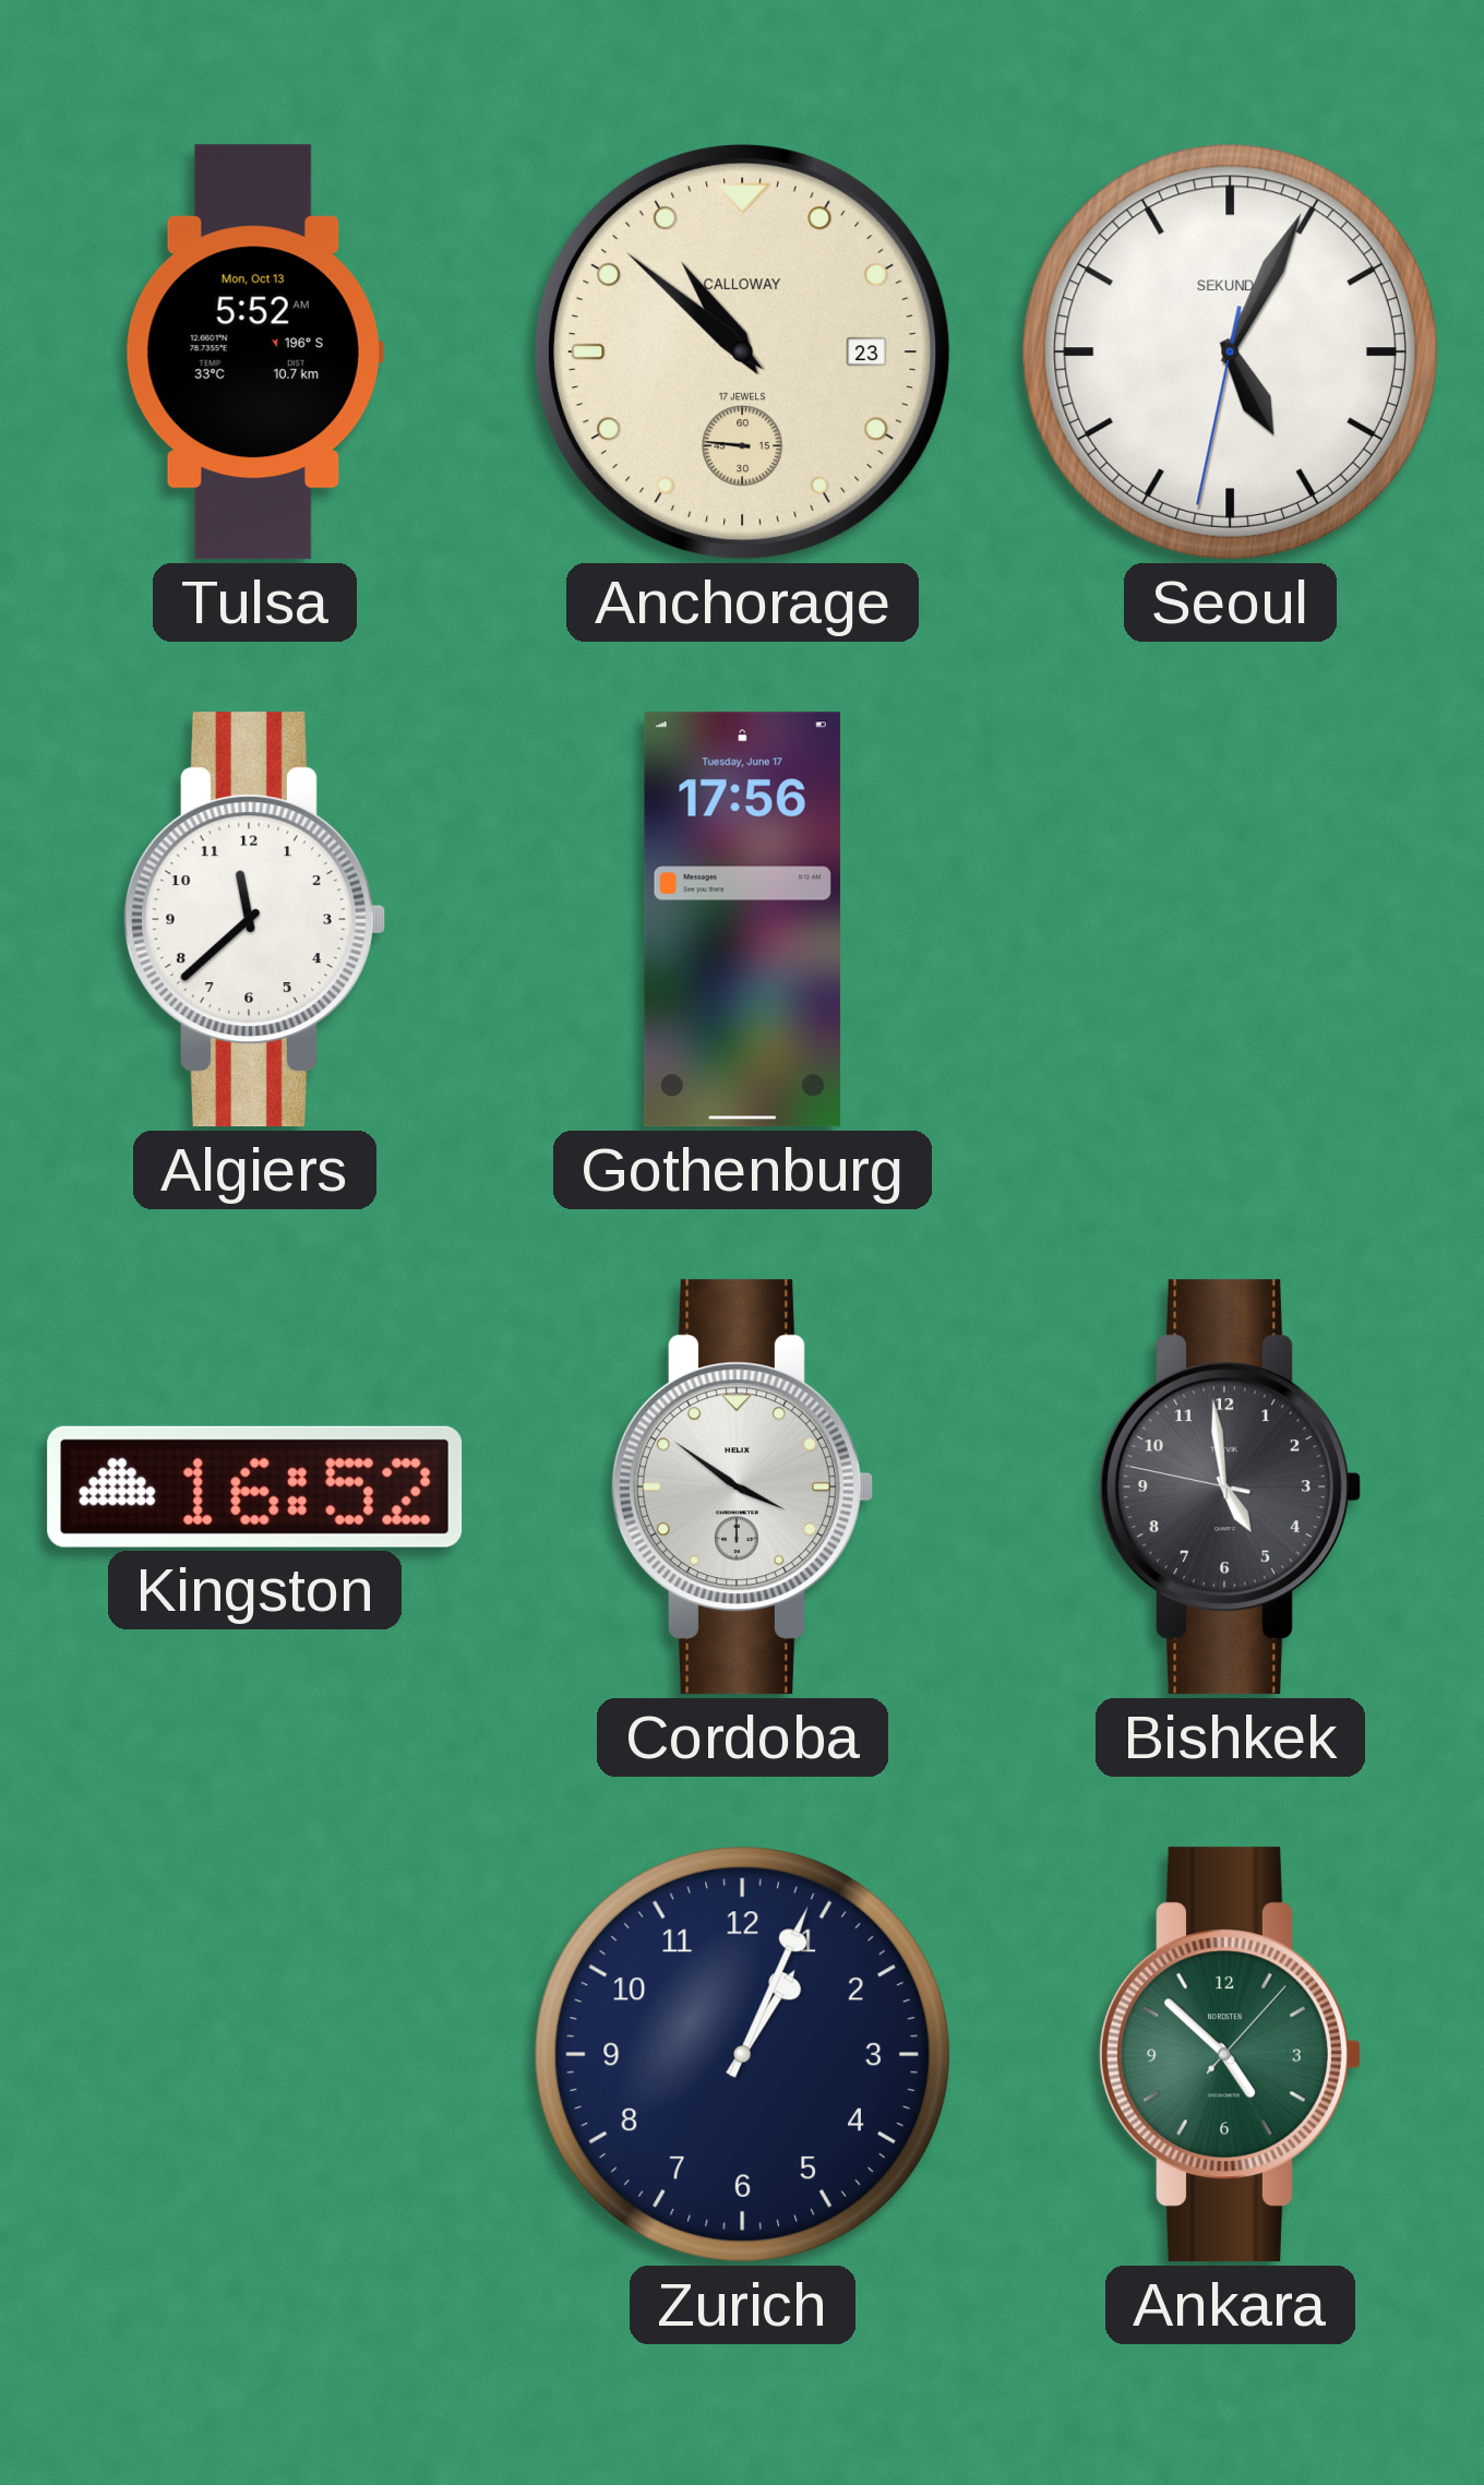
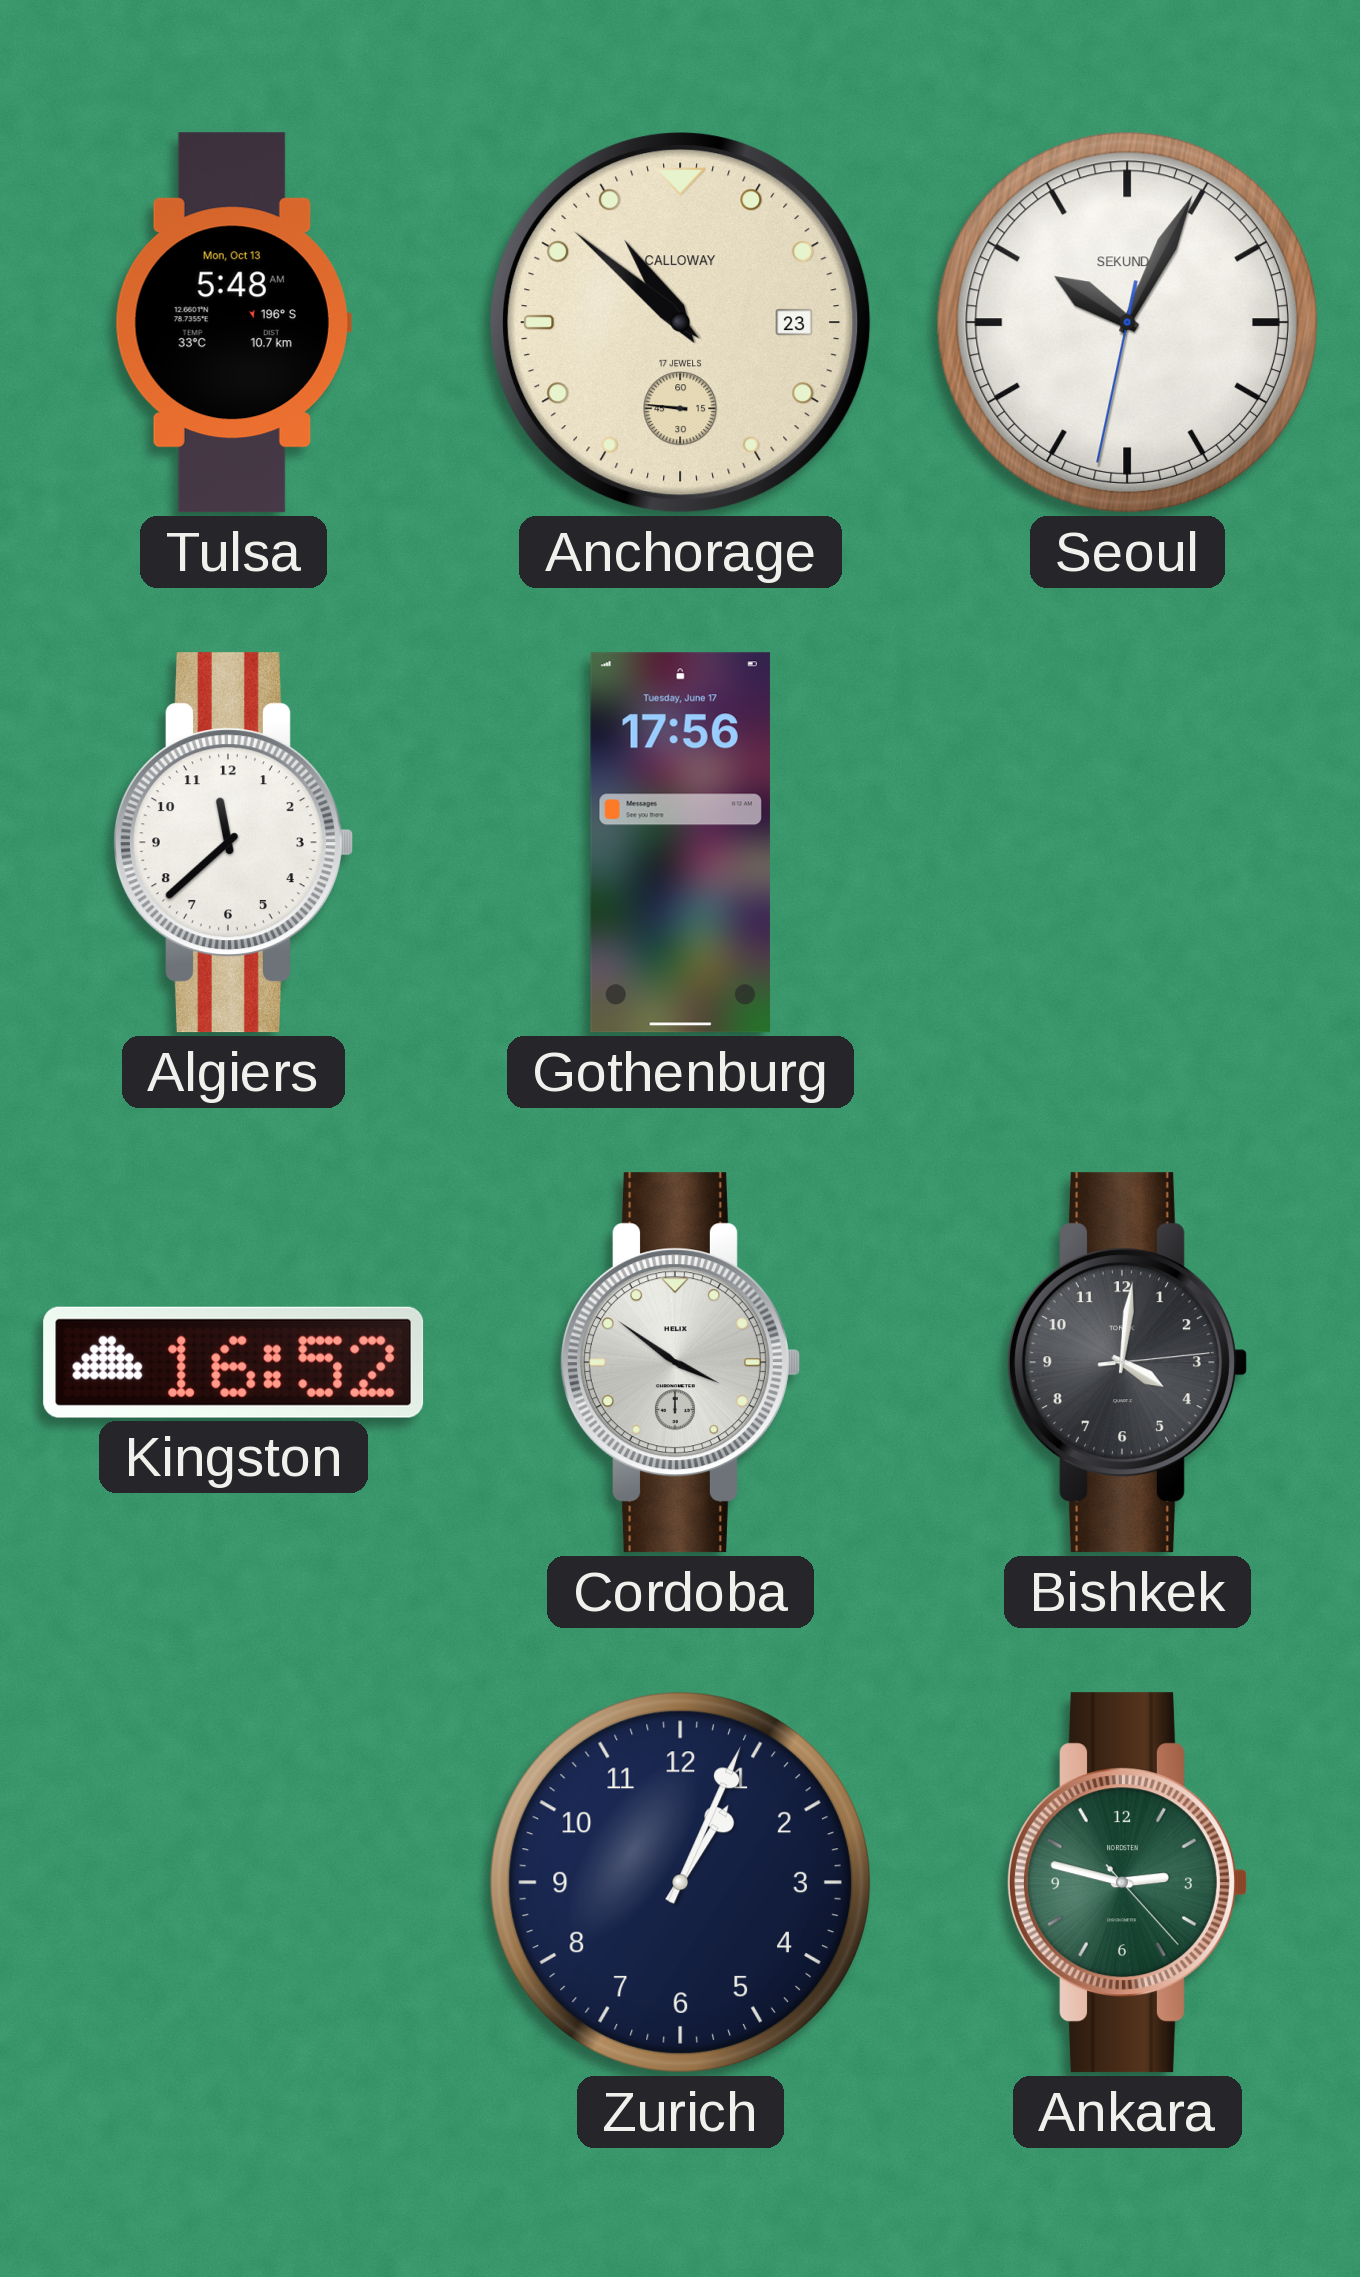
Tulsa: 5:52 -> 5:48
Seoul: 5:04 -> 10:04
Bishkek: 4:58 -> 4:01
Ankara: 4:52 -> 2:47
